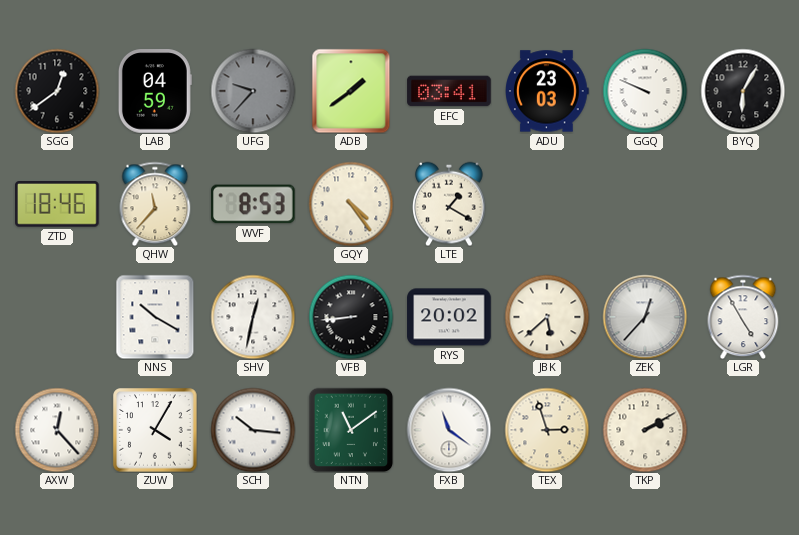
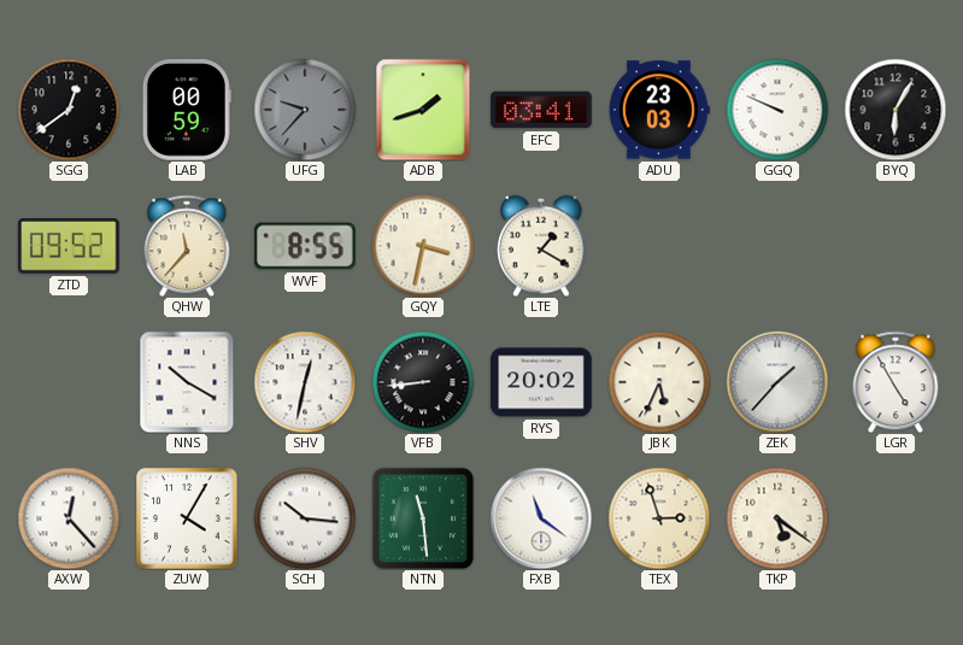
LAB: 04:59 -> 00:59
ADB: 1:39 -> 1:42
ZTD: 18:46 -> 09:52
WVF: 8:53 -> 8:55
GQY: 4:24 -> 3:32
JBK: 5:38 -> 5:34
ZEK: 12:37 -> 1:37
NTN: 11:09 -> 11:29
TKP: 2:10 -> 5:21
